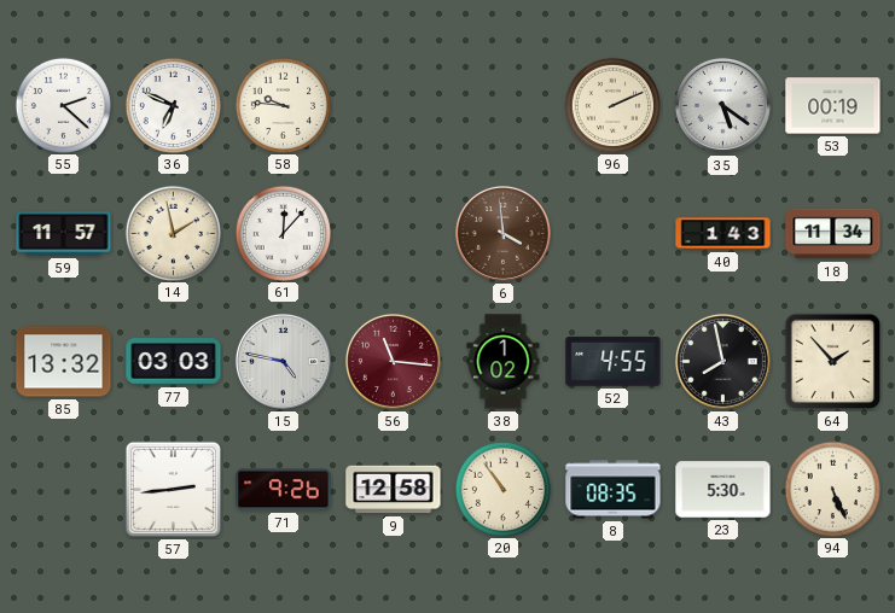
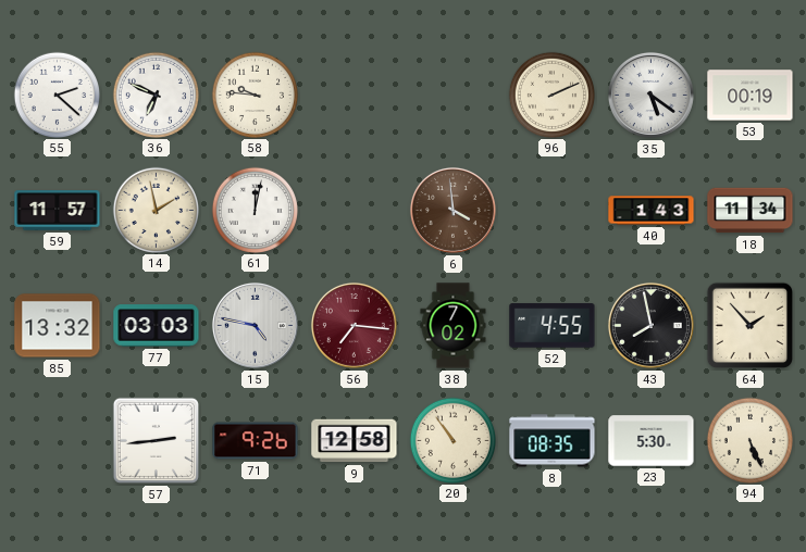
61: 12:07 -> 12:02
56: 11:16 -> 7:16
38: 1:02 -> 7:02
